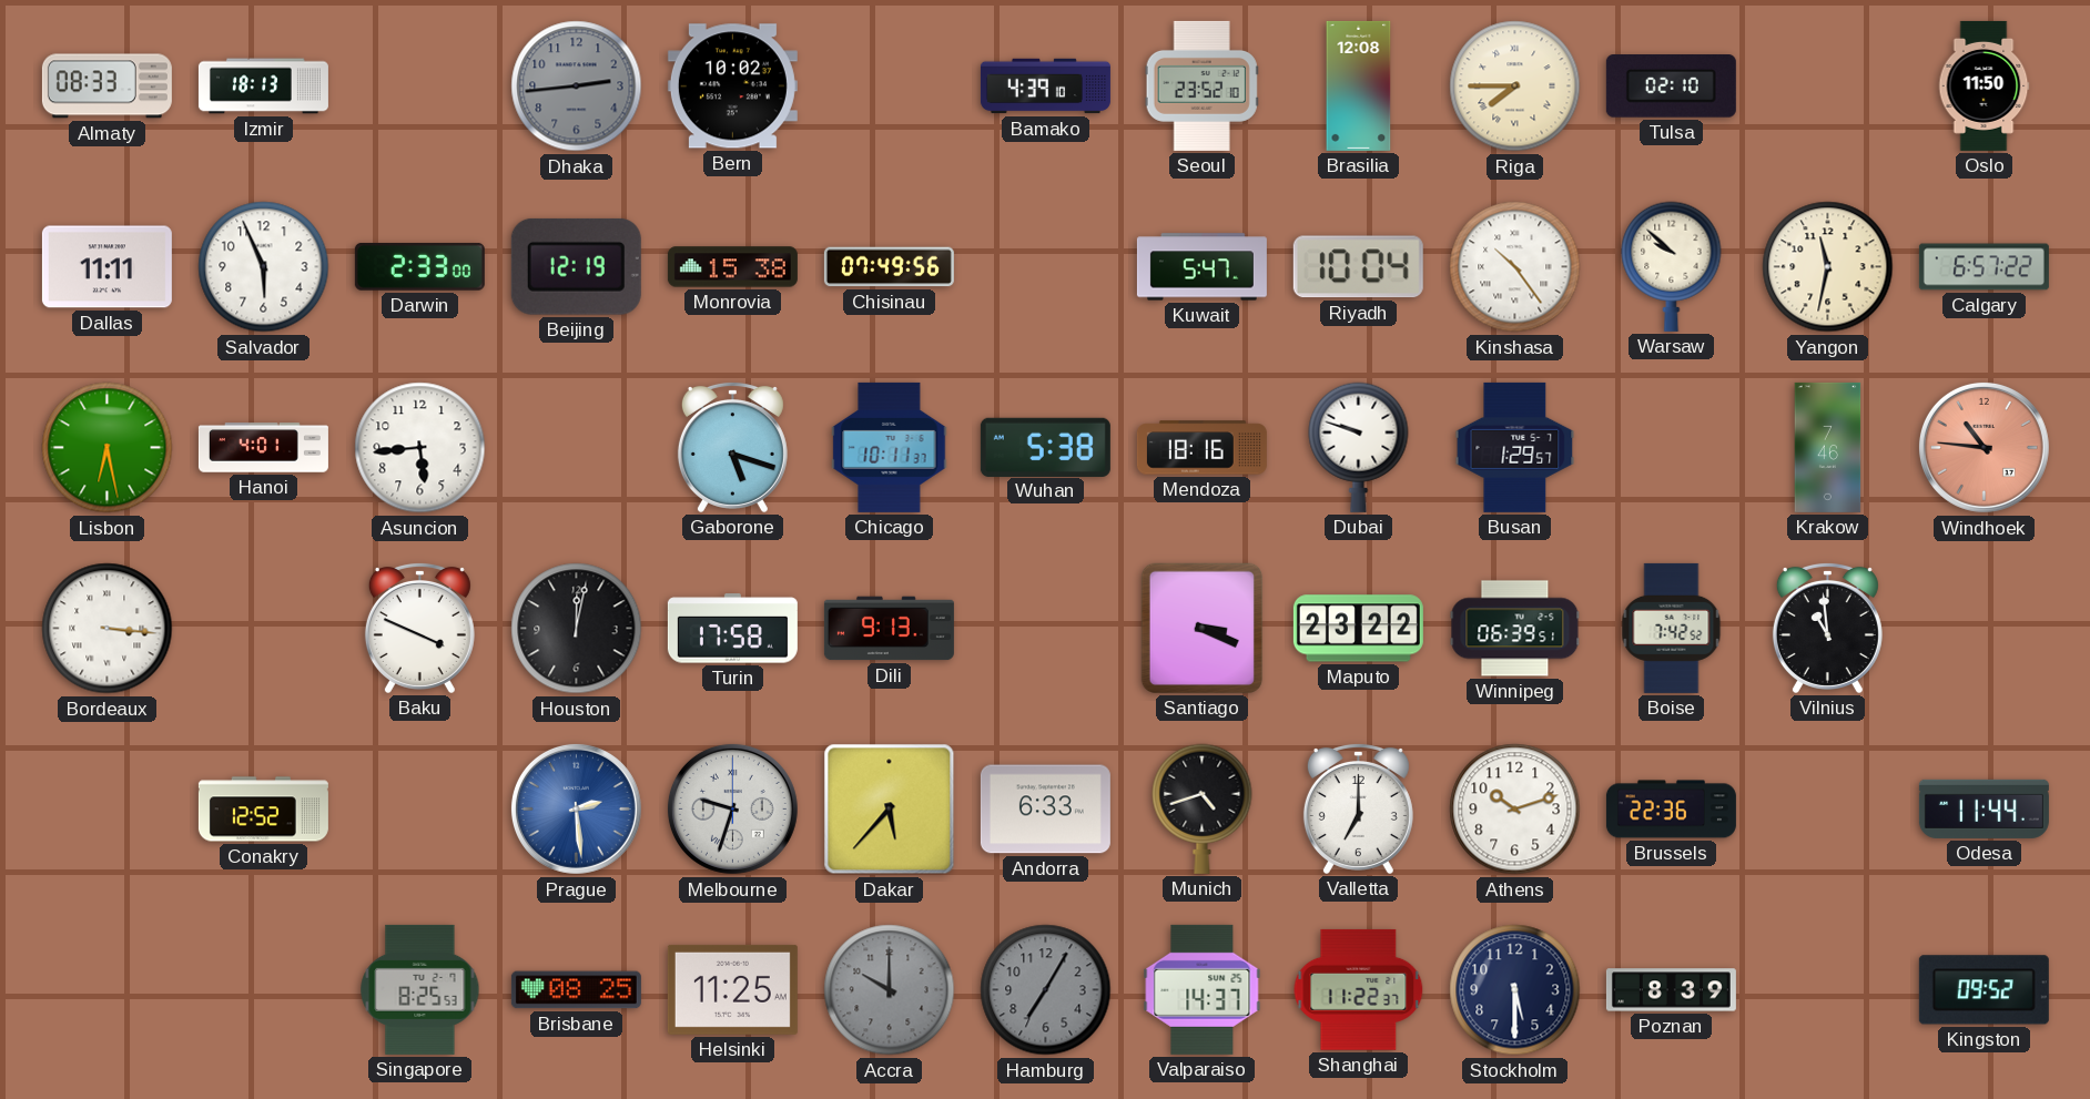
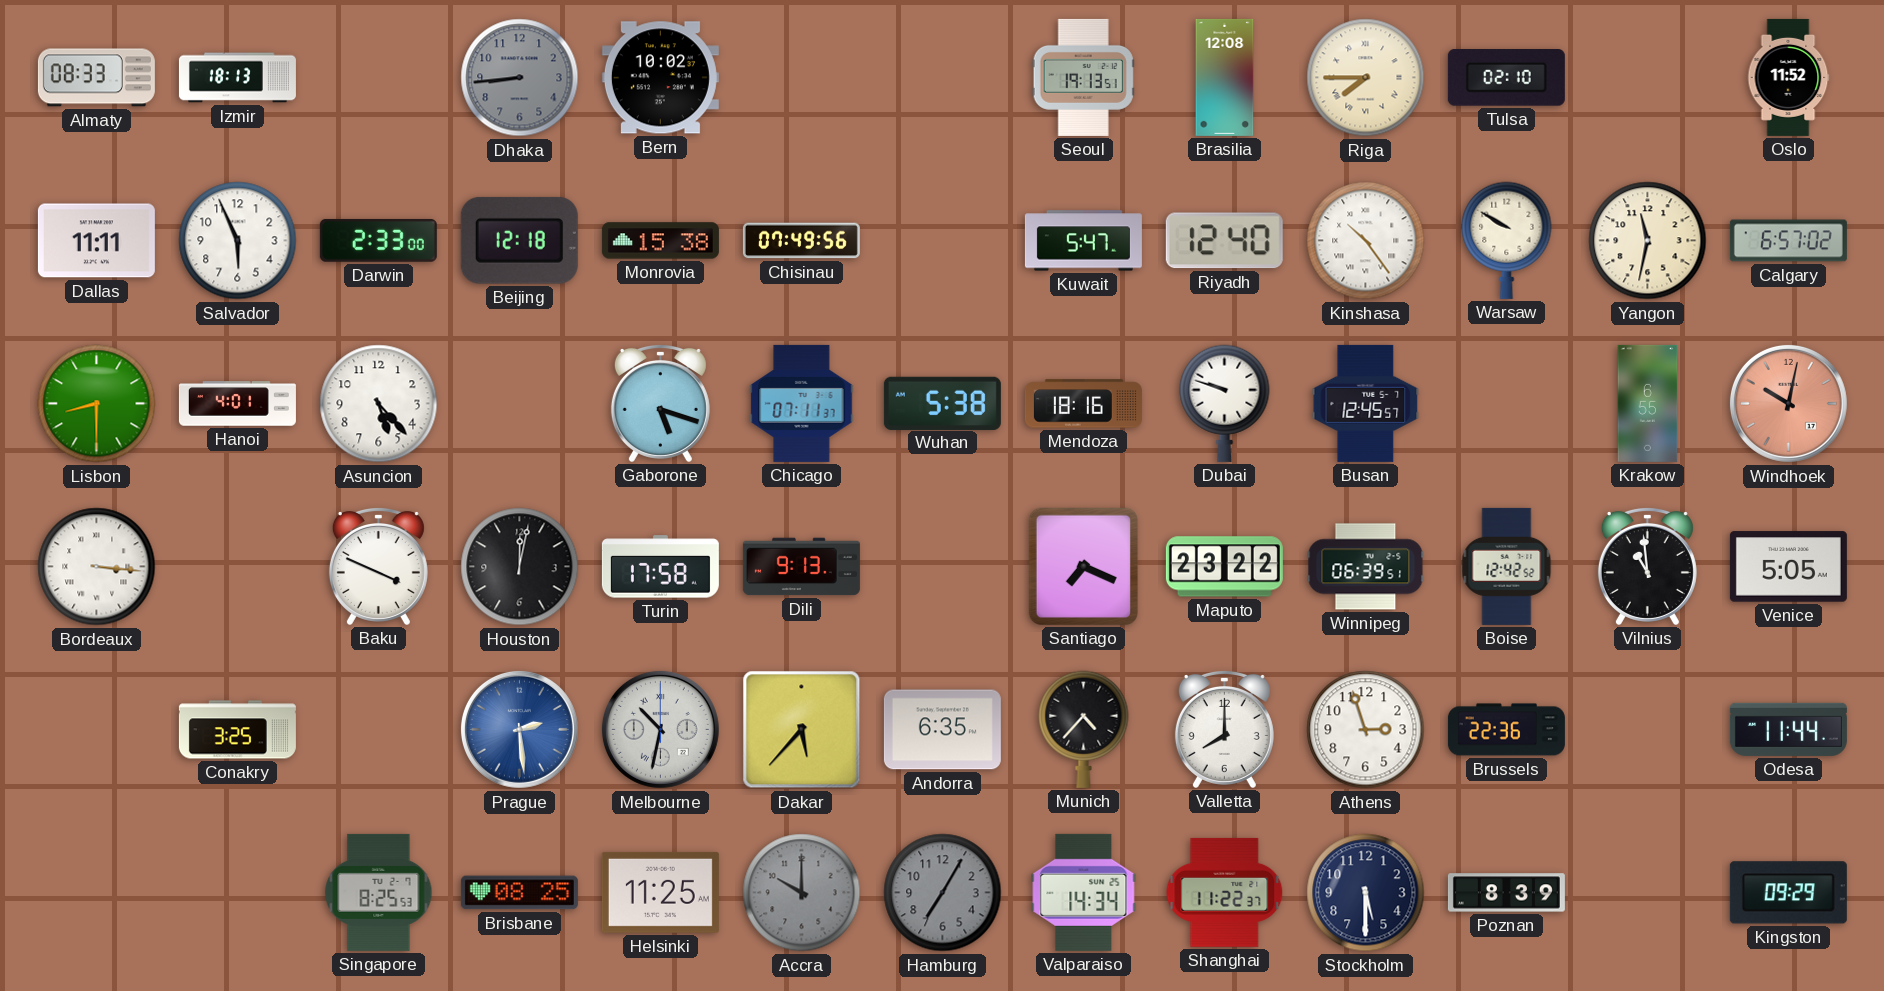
Dhaka: 2:44 -> 8:44
Bamako: 4:39 -> none
Seoul: 23:52 -> 19:13
Oslo: 11:50 -> 11:52
Beijing: 12:19 -> 12:18
Riyadh: 10:04 -> 12:40
Warsaw: 9:52 -> 9:50
Calgary: 6:57:22 -> 6:57:02
Lisbon: 6:28 -> 8:30
Asuncion: 5:44 -> 5:23
Chicago: 10:11 -> 07:11
Busan: 1:29 -> 12:45
Krakow: 7:46 -> 6:55
Windhoek: 10:46 -> 10:02
Santiago: 3:19 -> 7:19
Boise: 7:42 -> 12:42
Venice: none -> 5:05
Conakry: 12:52 -> 3:25
Melbourne: 9:33 -> 10:32
Andorra: 6:33 -> 6:35
Munich: 4:42 -> 4:37
Valletta: 7:00 -> 8:00
Athens: 10:12 -> 2:57
Valparaiso: 14:37 -> 14:34
Kingston: 09:52 -> 09:29
